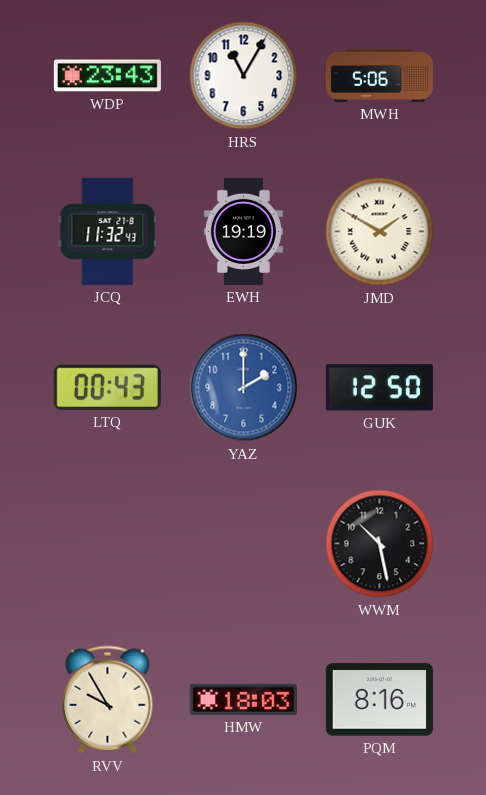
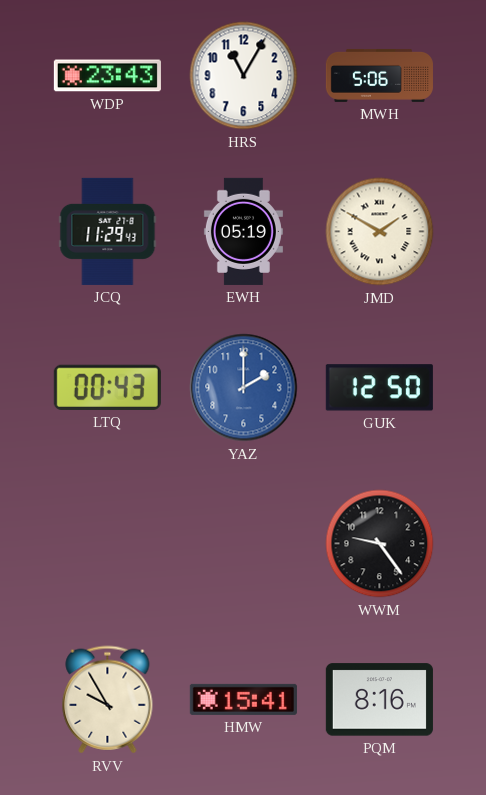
JCQ: 11:32 -> 11:29
EWH: 19:19 -> 05:19
WWM: 10:28 -> 9:24
HMW: 18:03 -> 15:41
